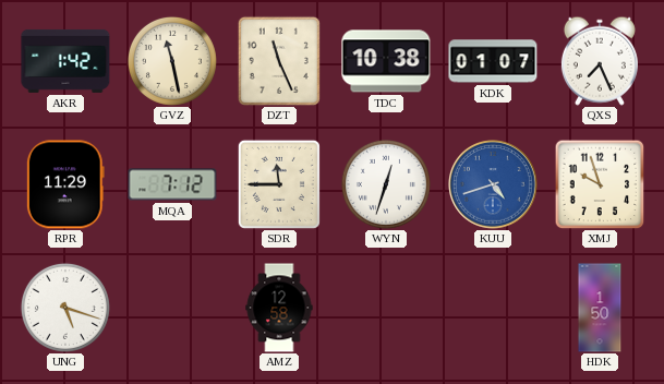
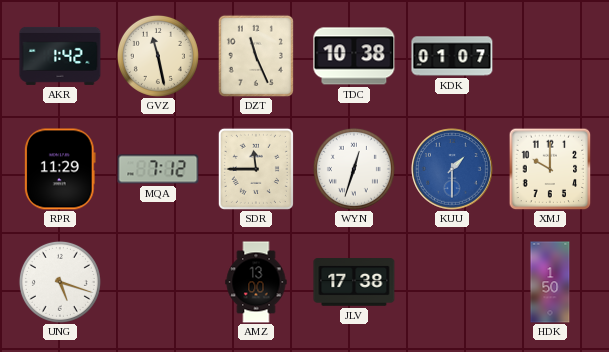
QXS: 7:26 -> none
KUU: 4:42 -> 1:30
XMJ: 9:57 -> 10:00
AMZ: 12:58 -> 13:00
JLV: none -> 17:38
